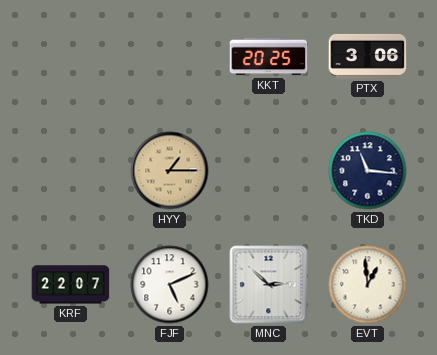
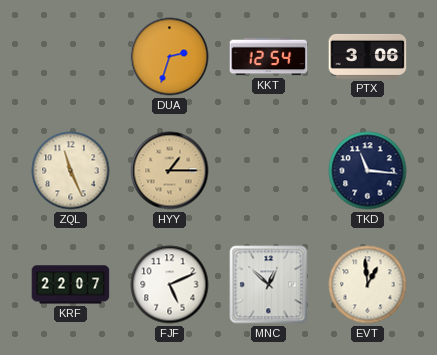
DUA: none -> 2:33
KKT: 20:25 -> 12:54
ZQL: none -> 11:26
MNC: 2:52 -> 12:52
